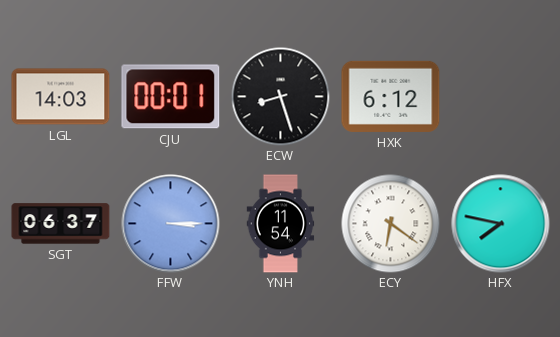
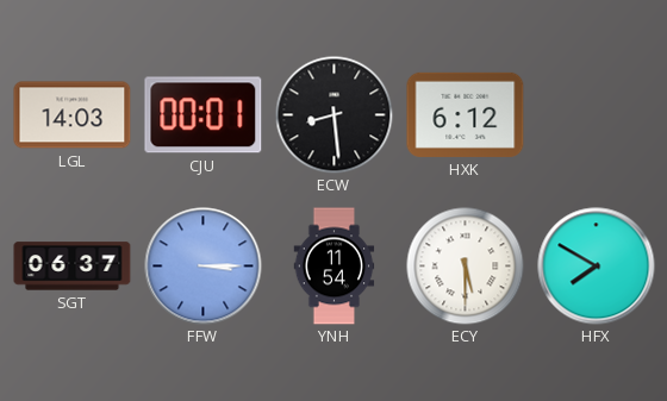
ECW: 8:27 -> 8:29
ECY: 6:21 -> 5:30
HFX: 7:47 -> 7:50
